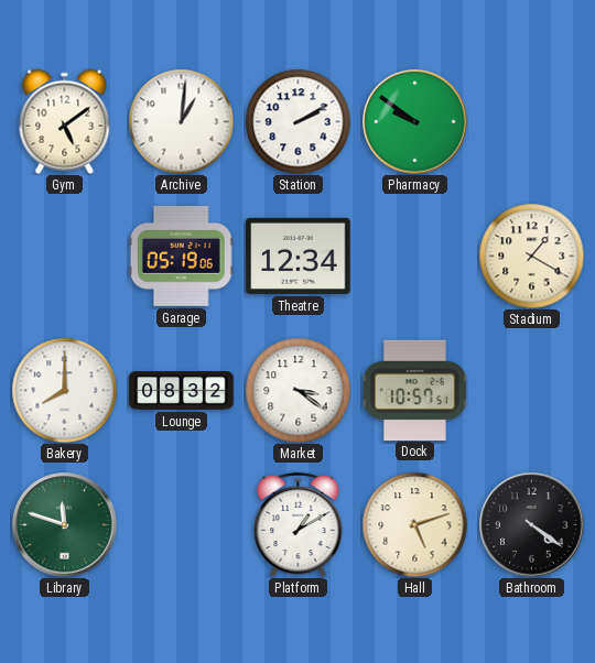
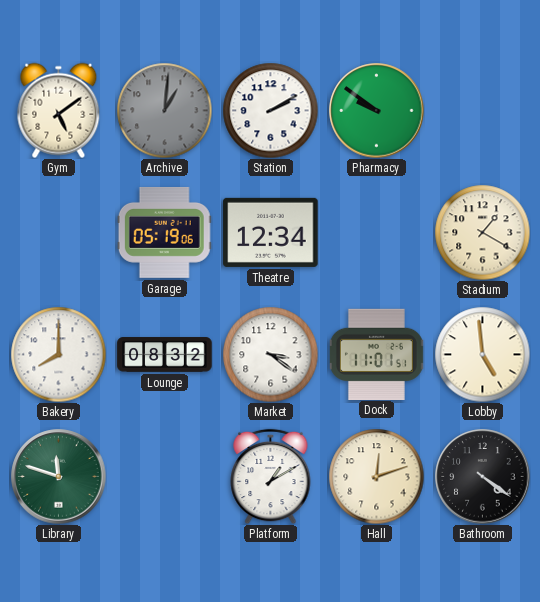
Archive dial: white -> grey
Dock: 10:57 -> 11:01
Lobby: none -> 4:59
Hall: 5:12 -> 12:12
